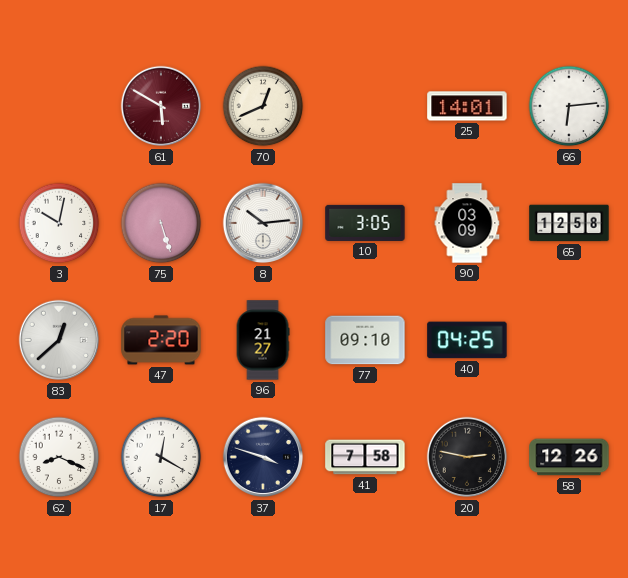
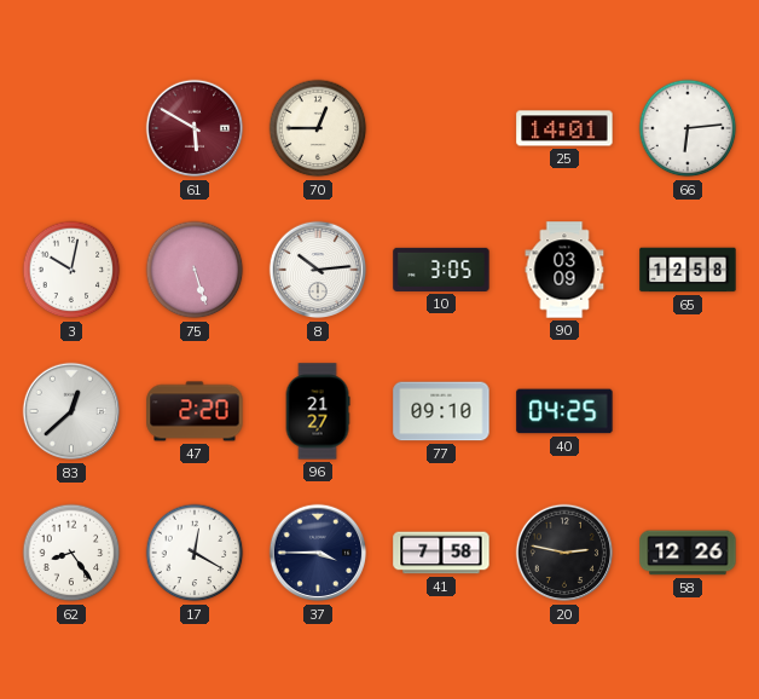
70: 12:41 -> 12:45
62: 8:19 -> 8:24
37: 3:48 -> 3:45
